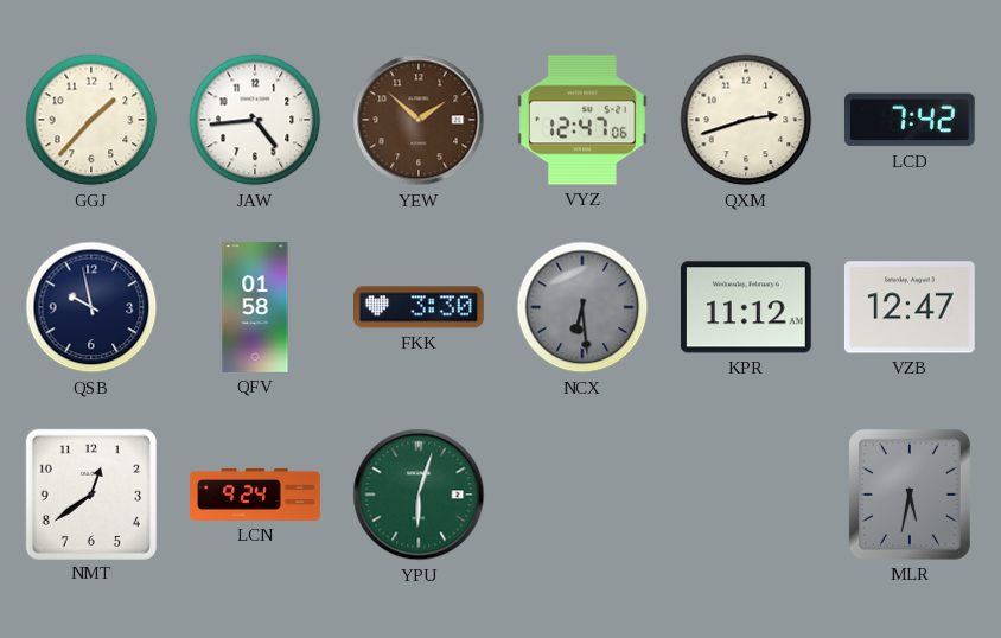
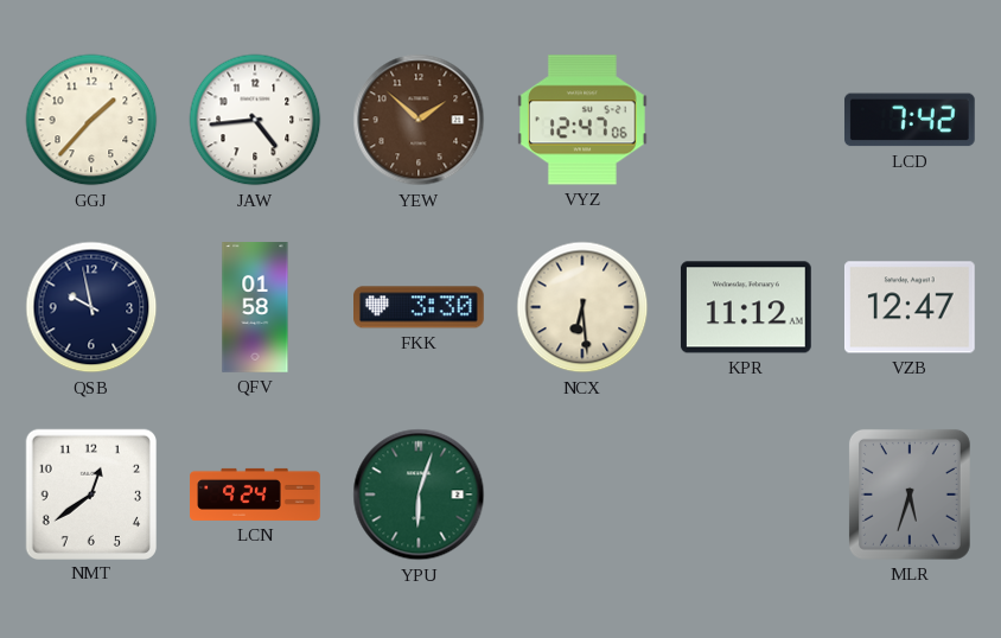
QXM: 2:42 -> none
NCX dial: grey -> cream
MLR: 5:32 -> 5:33
